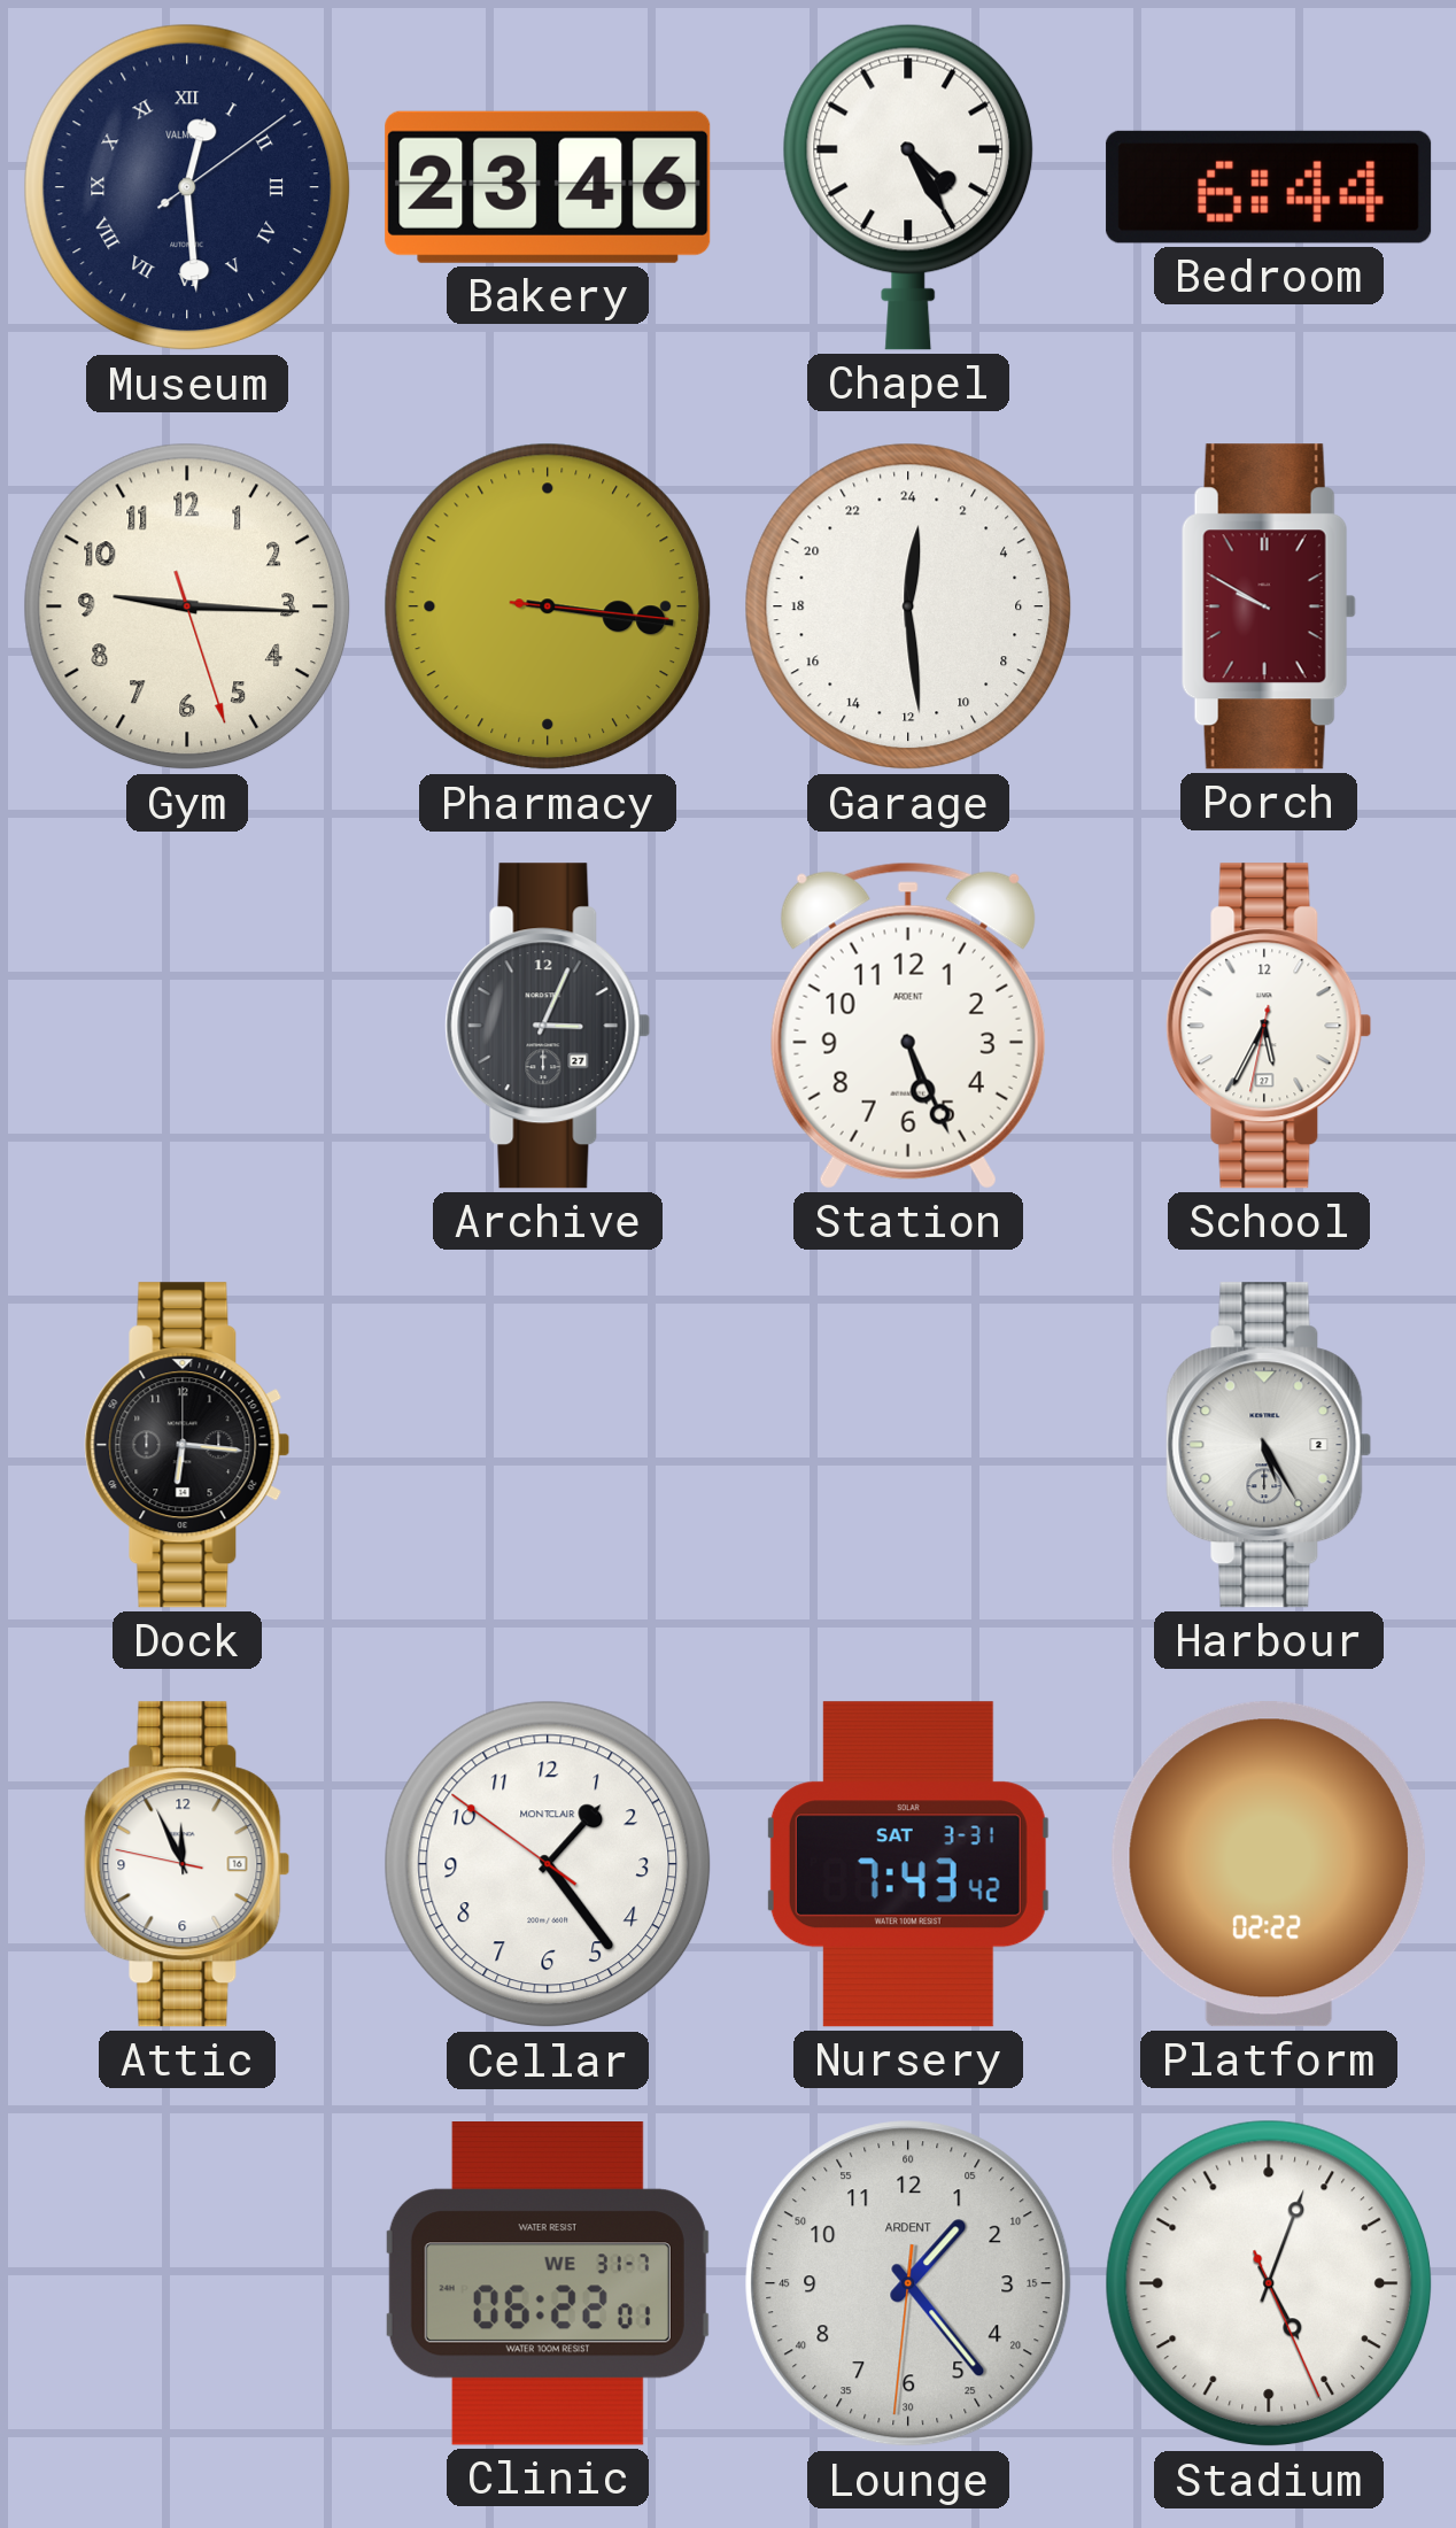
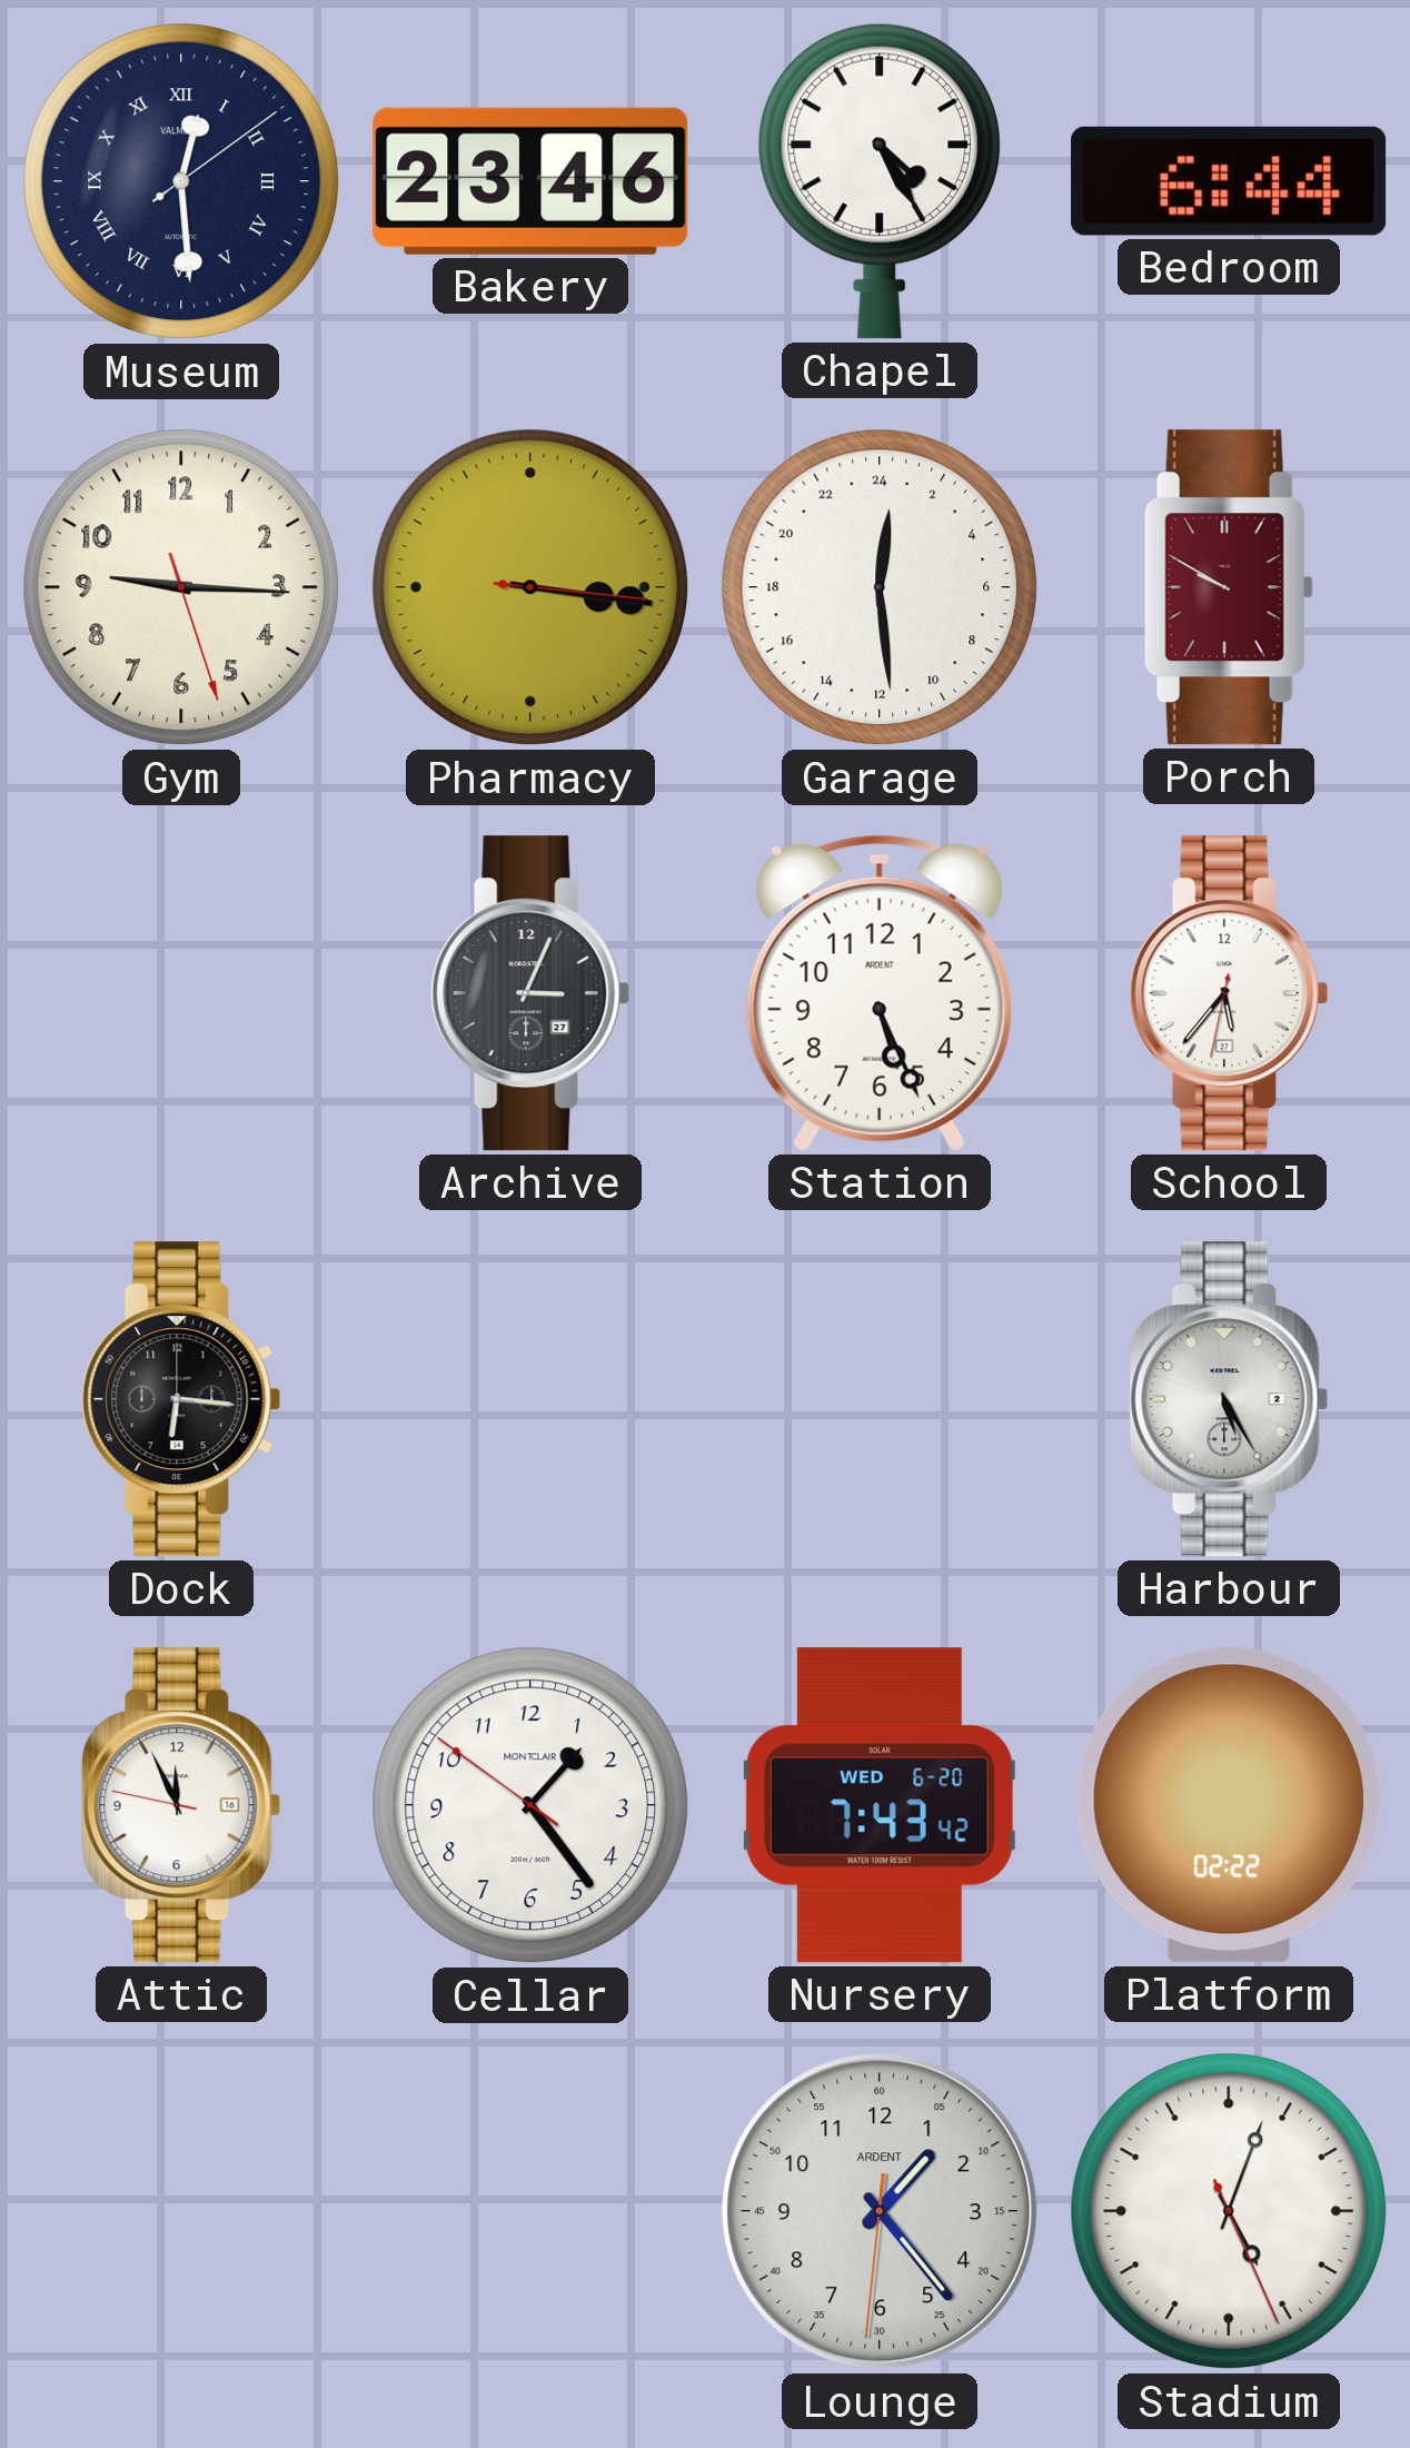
School: 5:34 -> 5:36
Nursery date: SAT 3-31 -> WED 6-20
Clinic: 06:22 -> none
